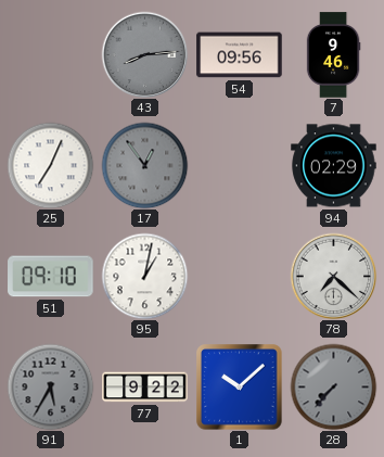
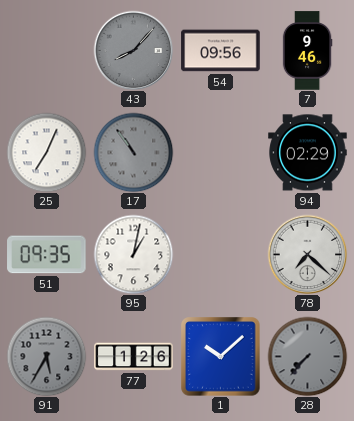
43: 8:14 -> 8:07
17: 12:54 -> 10:54
51: 09:10 -> 09:35
77: 9:22 -> 1:26
